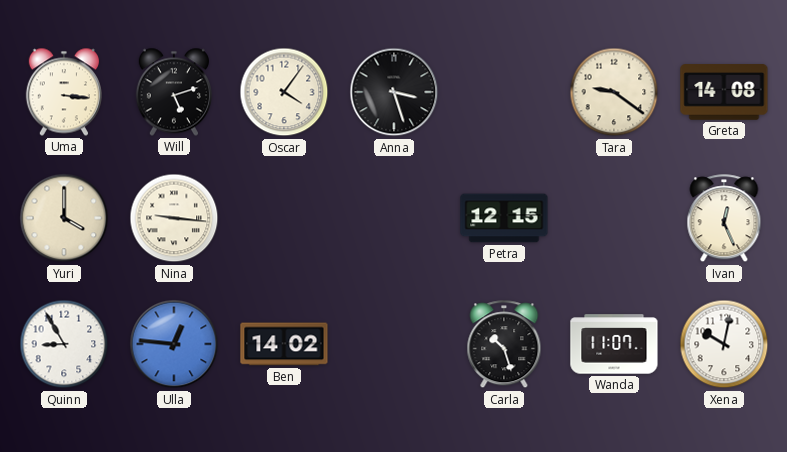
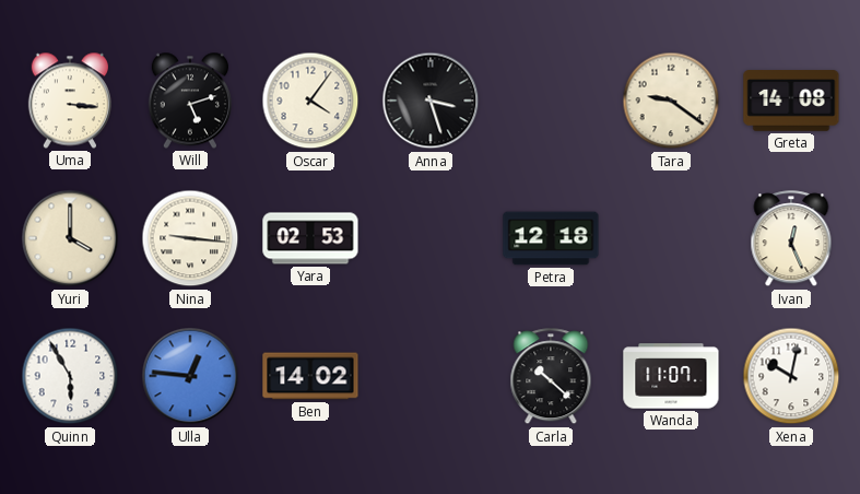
Yara: none -> 02:53
Petra: 12:15 -> 12:18
Quinn: 8:55 -> 5:55
Carla: 10:27 -> 10:22
